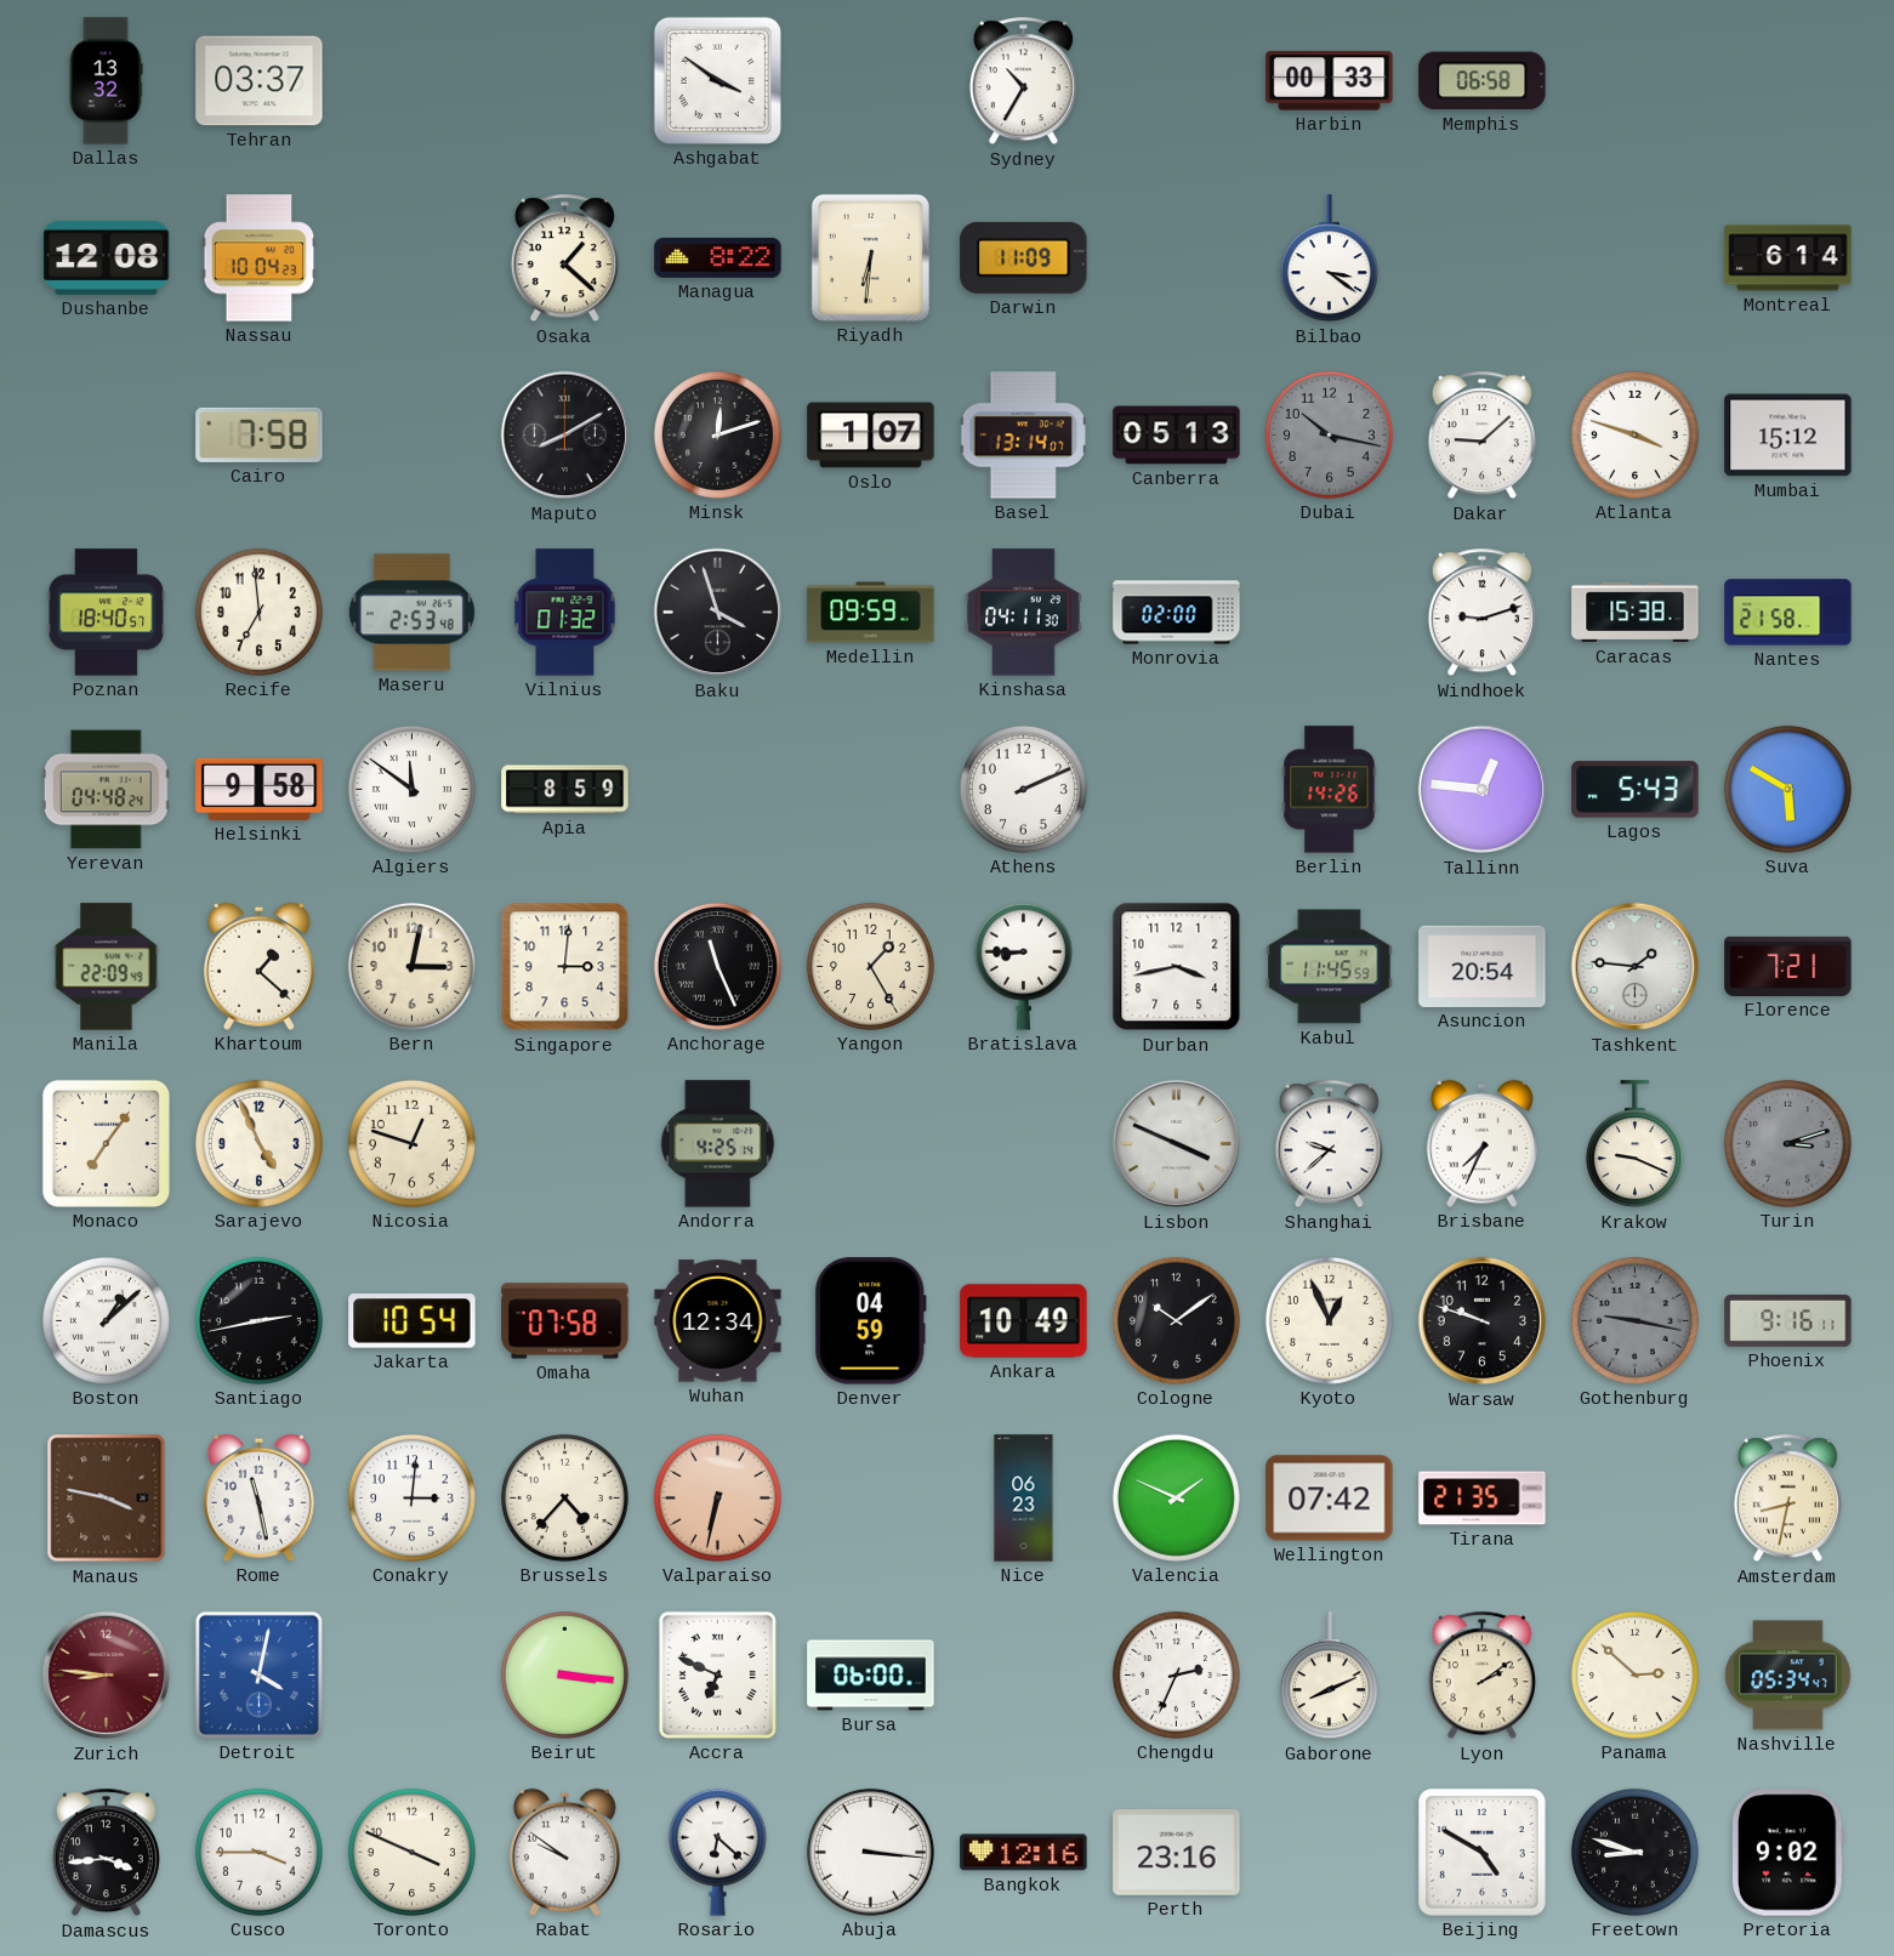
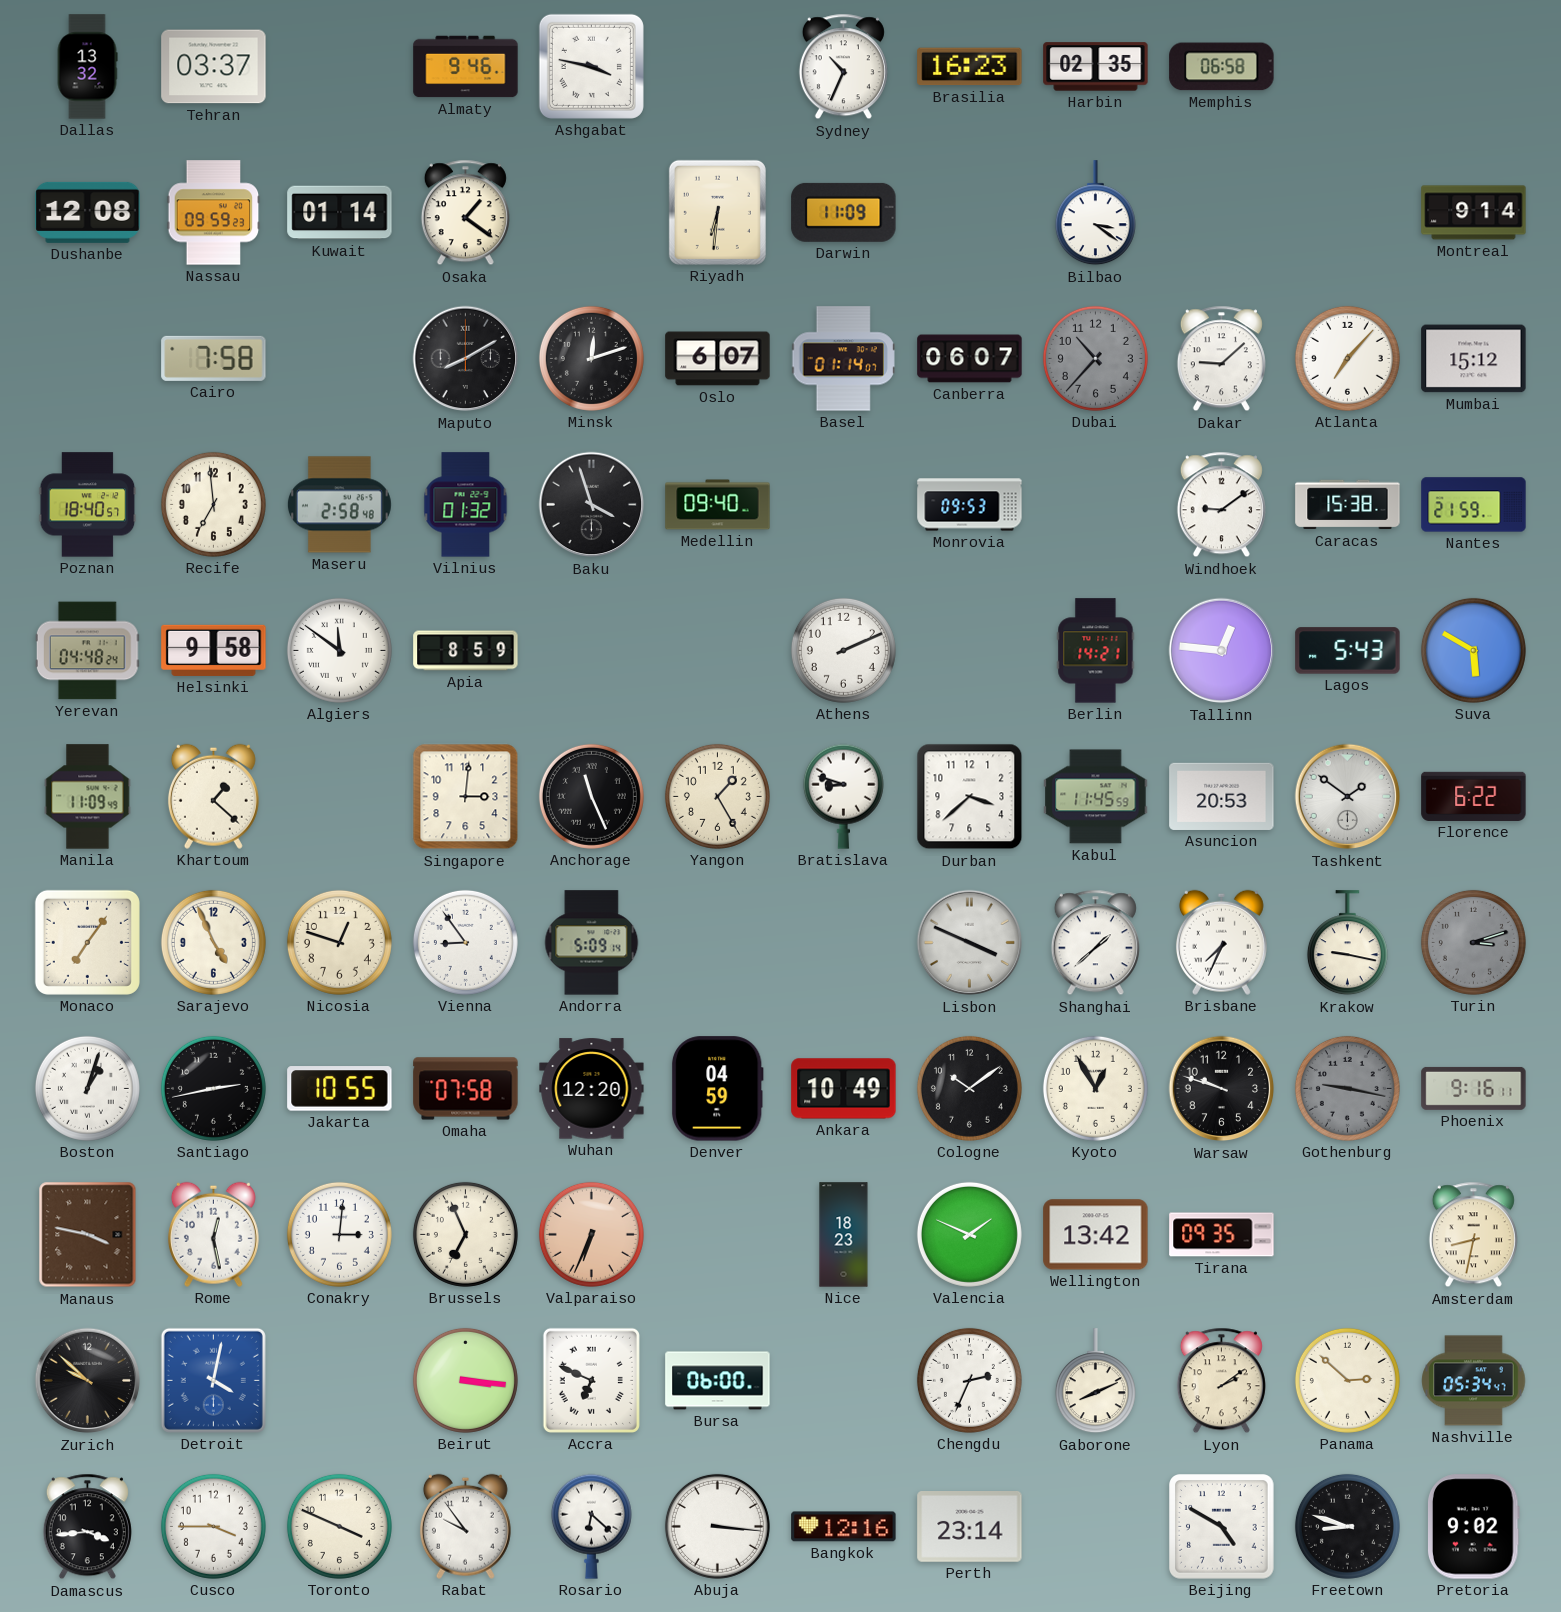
Almaty: none -> 9:46
Ashgabat: 3:51 -> 3:47
Sydney: 10:35 -> 10:34
Brasilia: none -> 16:23
Harbin: 00:33 -> 02:35
Nassau: 10:04 -> 09:59
Kuwait: none -> 01:14
Osaka: 1:22 -> 1:21
Managua: 8:22 -> none
Montreal: 6:14 -> 9:14
Oslo: 1:07 -> 6:07
Basel: 13:14 -> 01:14
Canberra: 05:13 -> 06:07
Dubai: 10:17 -> 10:37
Atlanta: 3:48 -> 7:07
Maseru: 2:53 -> 2:58
Medellin: 09:59 -> 09:40
Kinshasa: 04:11 -> none
Monrovia: 02:00 -> 09:53
Windhoek: 9:12 -> 9:09
Nantes: 21:58 -> 21:59
Berlin: 14:26 -> 14:21
Manila: 22:09 -> 11:09
Bern: 3:02 -> none
Bratislava: 8:45 -> 8:48
Durban: 3:43 -> 3:38
Asuncion: 20:54 -> 20:53
Tashkent: 1:46 -> 1:51
Florence: 7:21 -> 6:22
Vienna: none -> 8:54
Andorra: 4:25 -> 5:09
Shanghai: 9:38 -> 1:38
Krakow: 9:19 -> 9:17
Boston: 1:08 -> 1:03
Jakarta: 10:54 -> 10:55
Wuhan: 12:34 -> 12:20
Kyoto: 12:56 -> 12:55
Rome: 11:28 -> 12:28
Brussels: 4:37 -> 6:56
Valparaiso: 6:32 -> 6:34
Nice: 06:23 -> 18:23
Wellington: 07:42 -> 13:42
Tirana: 21:35 -> 09:35
Zurich: 8:46 -> 9:52
Zurich dial: burgundy -> black
Rabat: 9:51 -> 9:54
Perth: 23:16 -> 23:14
